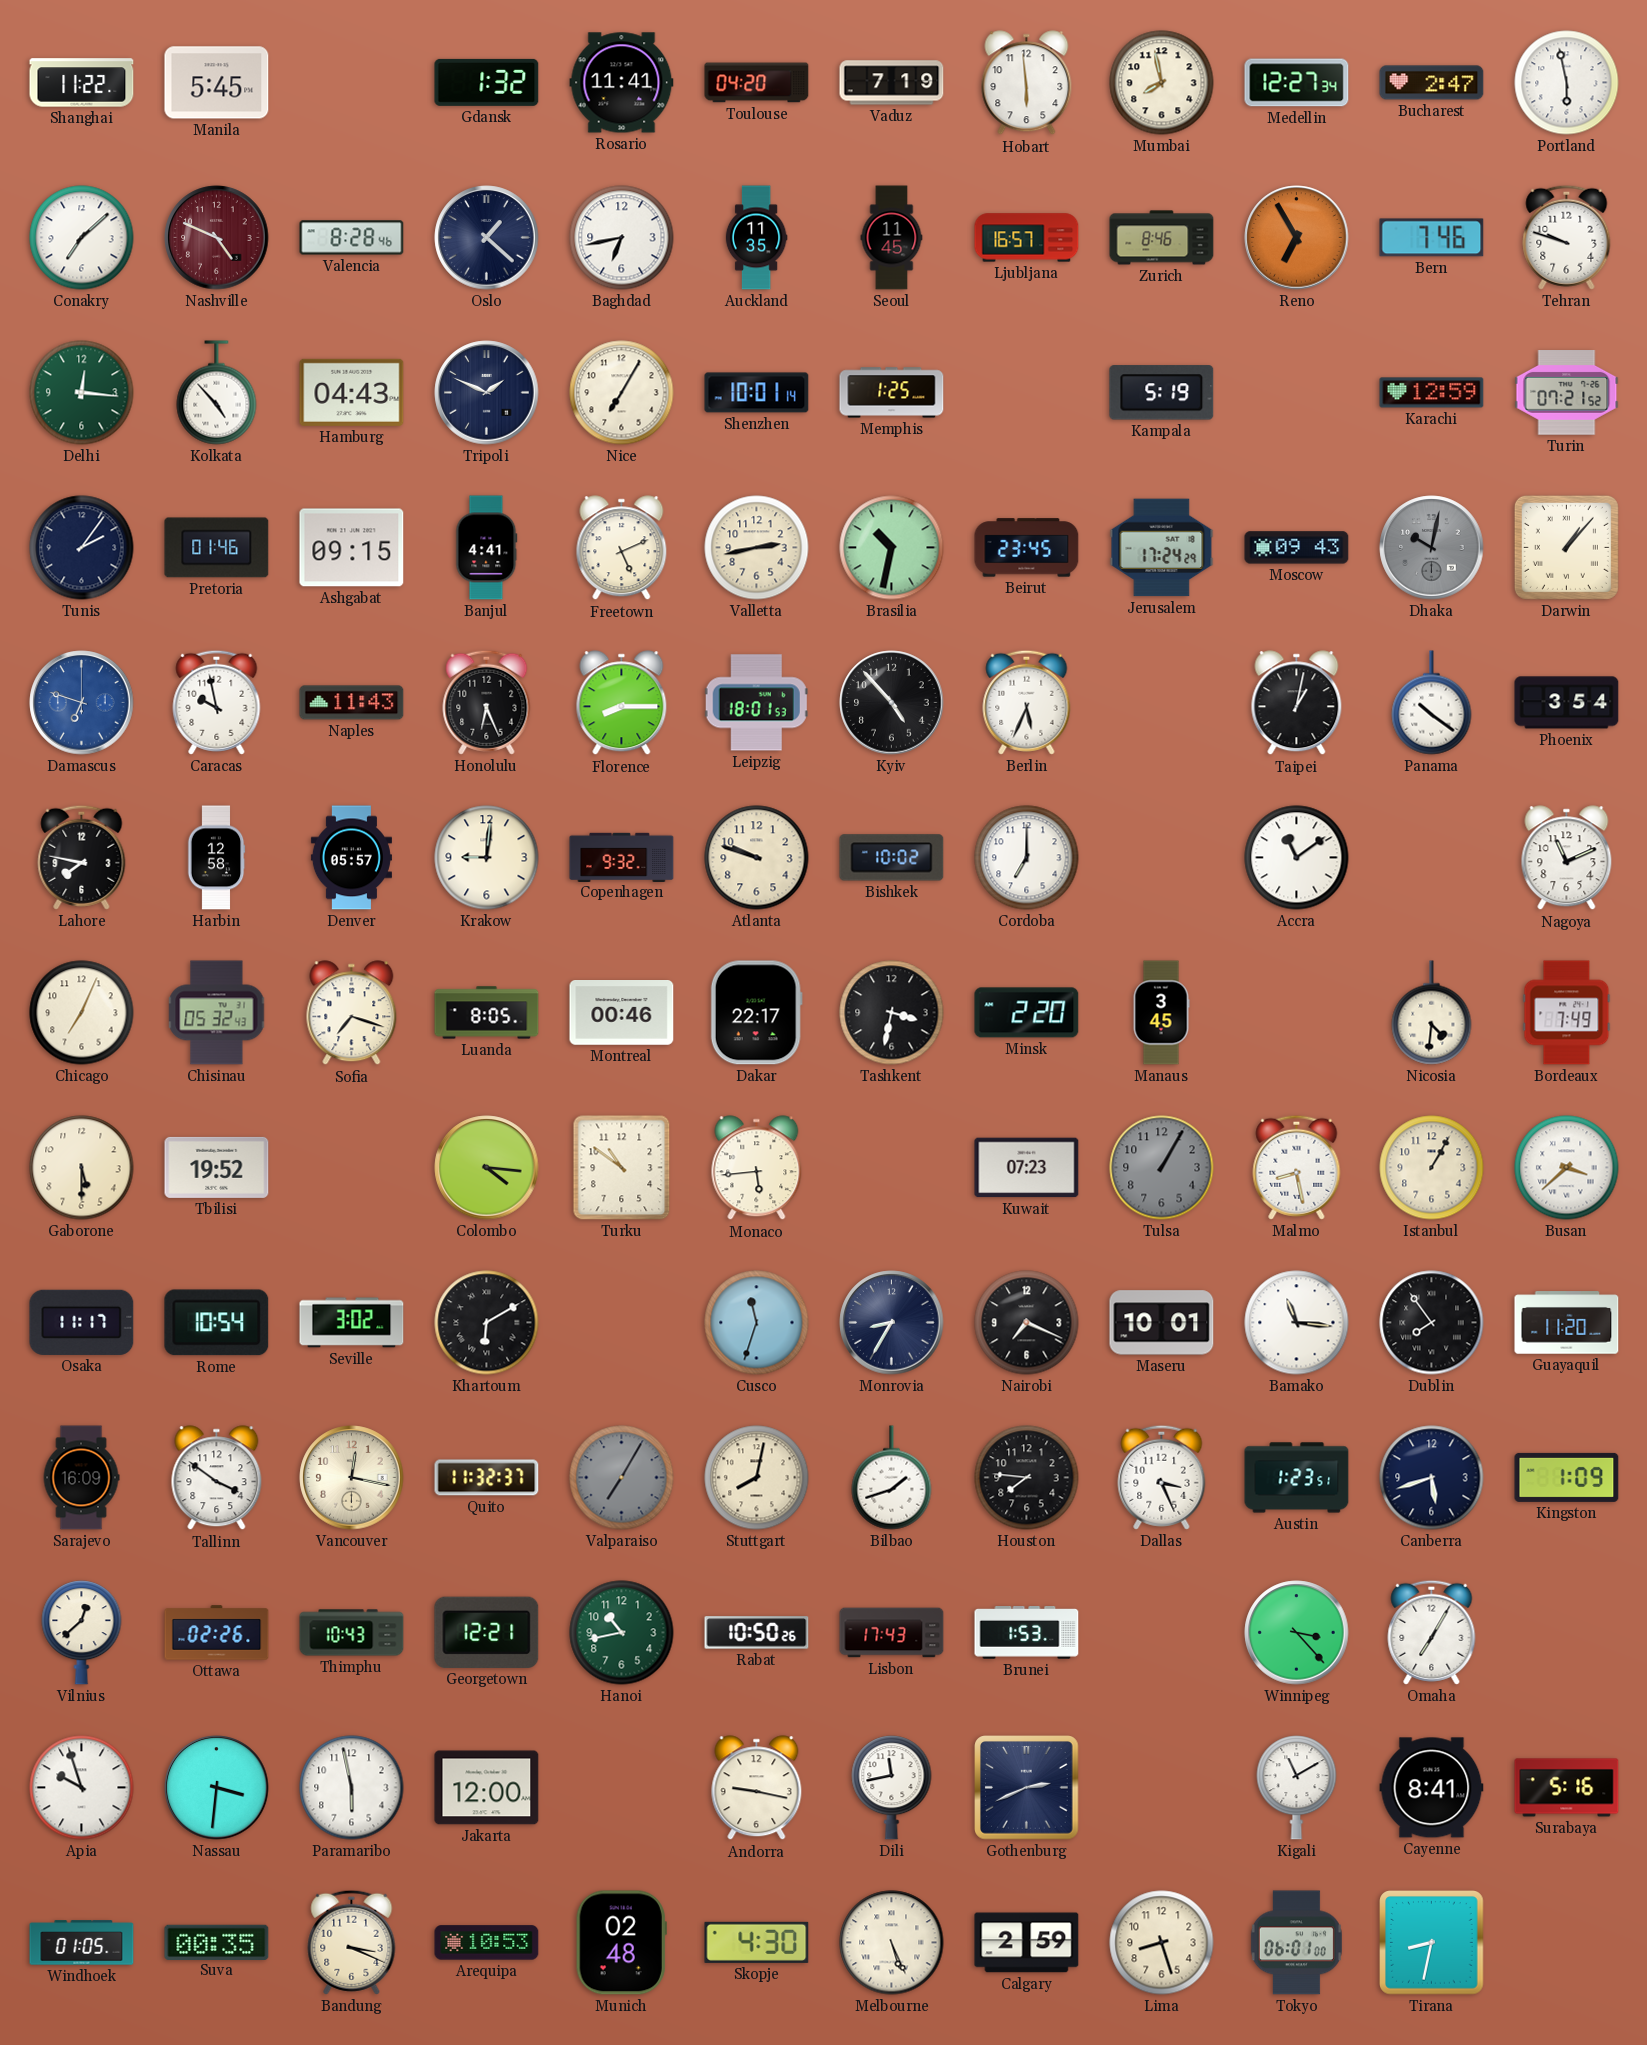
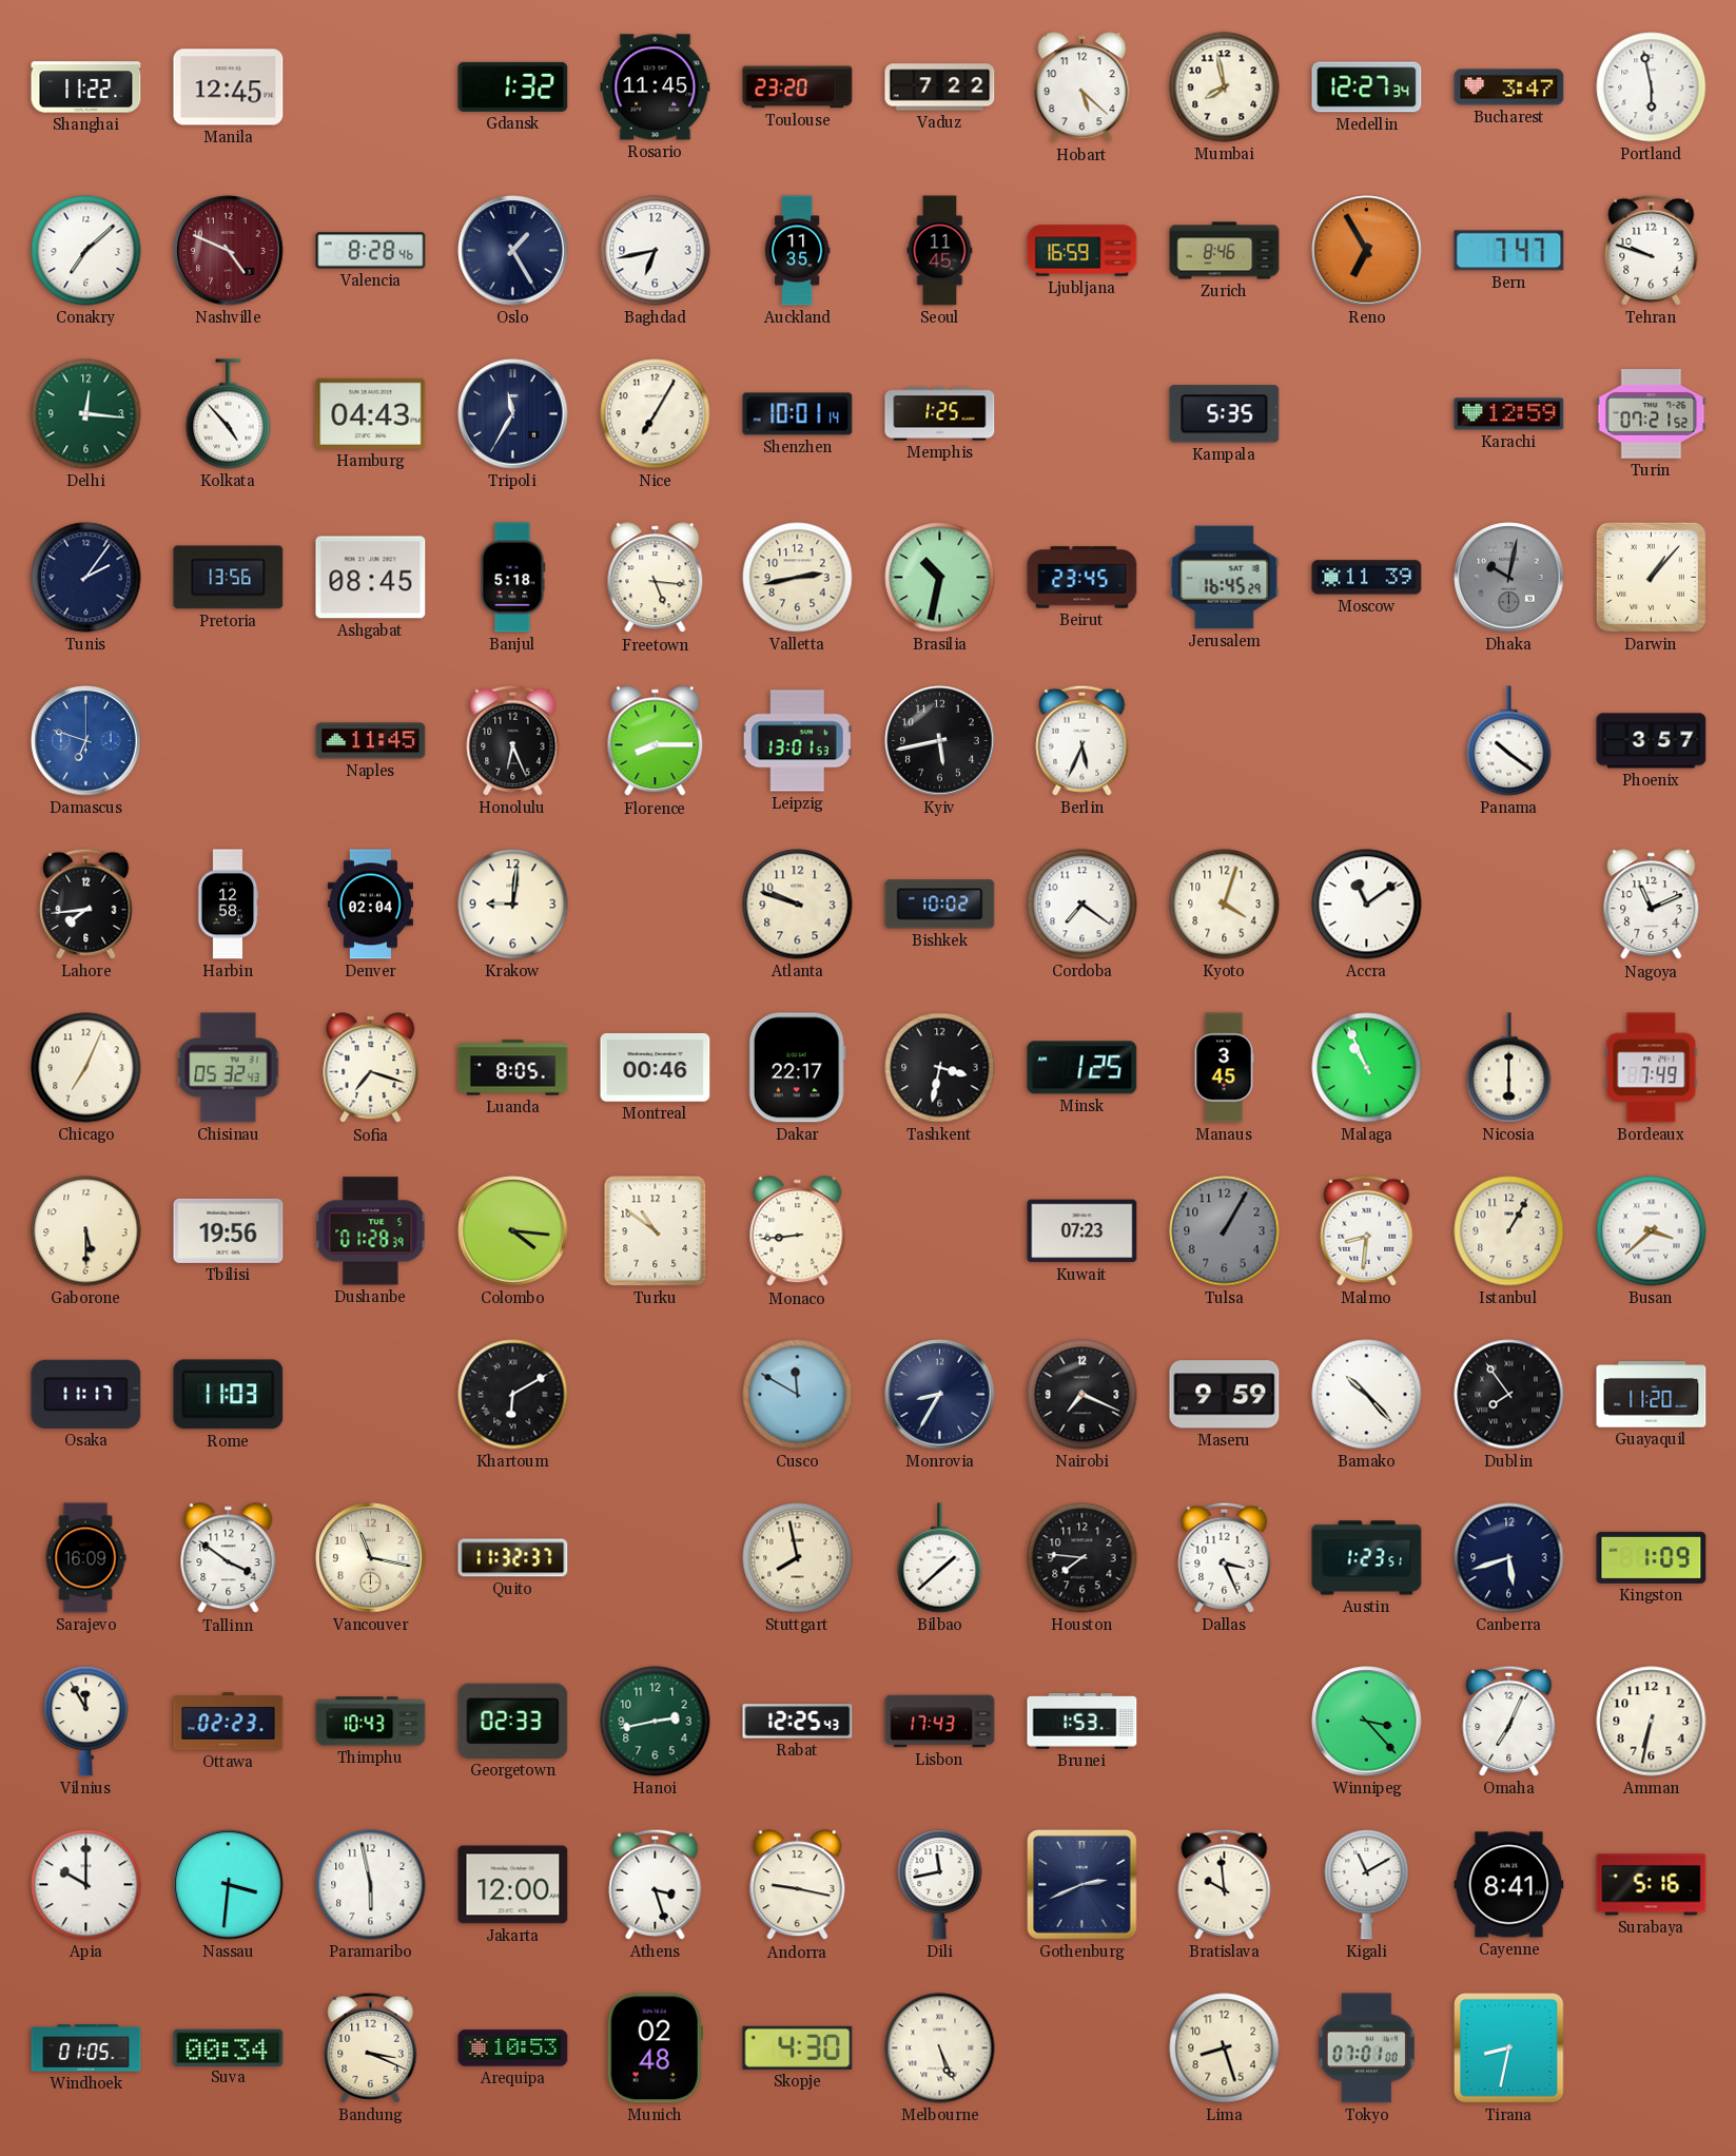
Manila: 5:45 -> 12:45
Rosario: 11:41 -> 11:45
Toulouse: 04:20 -> 23:20
Vaduz: 7:19 -> 7:22
Hobart: 5:59 -> 5:22
Bucharest: 2:47 -> 3:47
Oslo: 1:22 -> 1:25
Ljubljana: 16:57 -> 16:59
Bern: 7:46 -> 7:47
Tripoli: 1:49 -> 11:35
Kampala: 5:19 -> 5:35
Pretoria: 01:46 -> 13:56
Ashgabat: 09:15 -> 08:45
Banjul: 4:41 -> 5:18
Freetown: 5:11 -> 5:16
Jerusalem: 17:24 -> 16:45
Moscow: 09:43 -> 11:39
Caracas: 9:58 -> none
Naples: 11:43 -> 11:45
Leipzig: 18:01 -> 13:01
Kyiv: 4:53 -> 5:43
Taipei: 1:02 -> none
Phoenix: 3:54 -> 3:57
Lahore: 7:47 -> 7:44
Denver: 05:57 -> 02:04
Copenhagen: 9:32 -> none
Cordoba: 7:00 -> 7:21
Kyoto: none -> 4:03
Minsk: 2:20 -> 1:25
Malaga: none -> 10:56
Nicosia: 4:31 -> 6:00
Tbilisi: 19:52 -> 19:56
Dushanbe: none -> 01:28
Monaco: 5:44 -> 8:44
Malmo: 8:28 -> 8:31
Rome: 10:54 -> 11:03
Seville: 3:02 -> none
Cusco: 11:33 -> 11:50
Maseru: 10:01 -> 9:59
Bamako: 11:16 -> 10:23
Vancouver: 12:17 -> 11:17
Valparaiso: 7:05 -> none
Stuttgart: 8:02 -> 7:58
Bilbao: 1:42 -> 1:38
Vilnius: 12:38 -> 11:55
Ottawa: 02:26 -> 02:23
Georgetown: 12:21 -> 02:33
Hanoi: 10:43 -> 2:43
Rabat: 10:50 -> 12:25
Omaha: 7:05 -> 7:04
Amman: none -> 6:32
Apia: 9:57 -> 10:00
Athens: none -> 3:27
Bratislava: none -> 9:59
Suva: 00:35 -> 00:34
Calgary: 2:59 -> none
Tokyo: 06:01 -> 07:01
